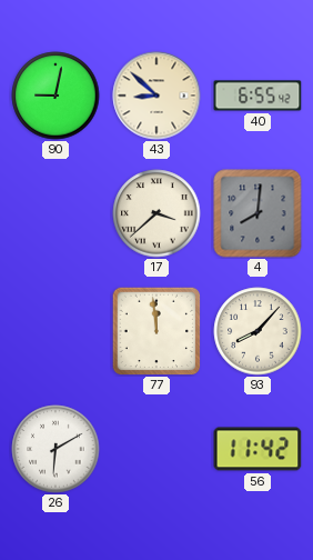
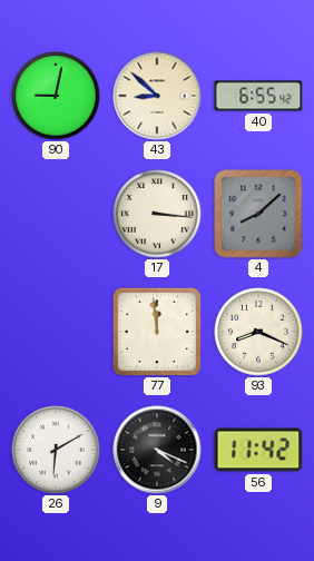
17: 3:38 -> 3:16
4: 8:01 -> 8:08
93: 8:07 -> 8:19
9: none -> 4:19
